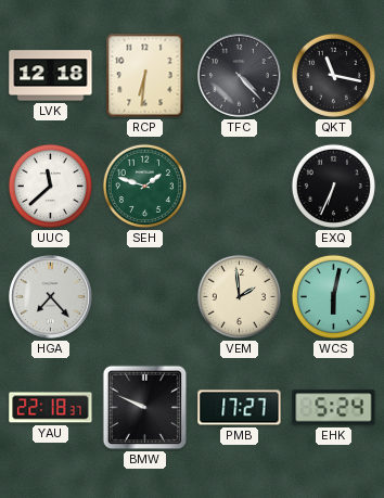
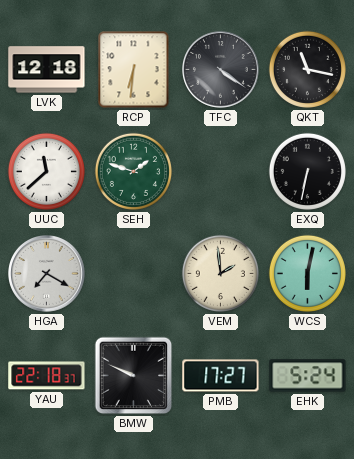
TFC: 4:23 -> 4:21
EXQ: 6:34 -> 6:32
HGA: 7:23 -> 7:20
